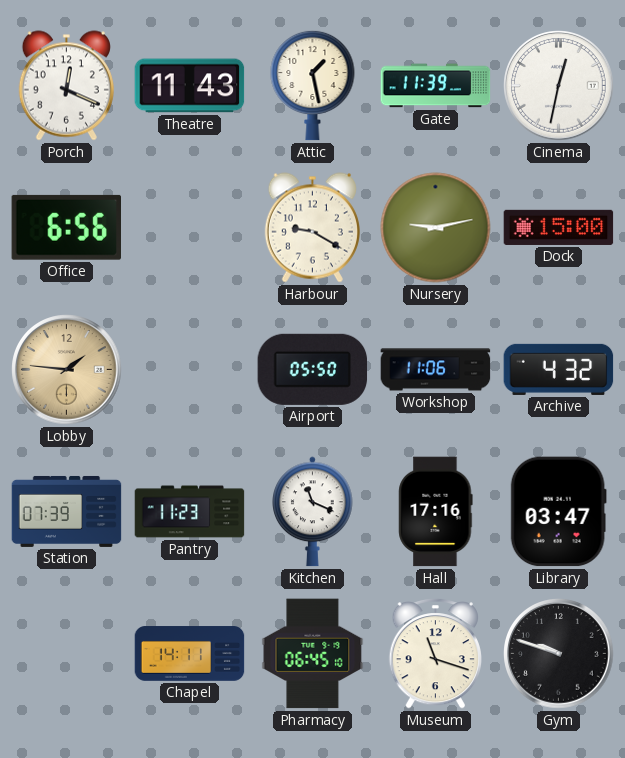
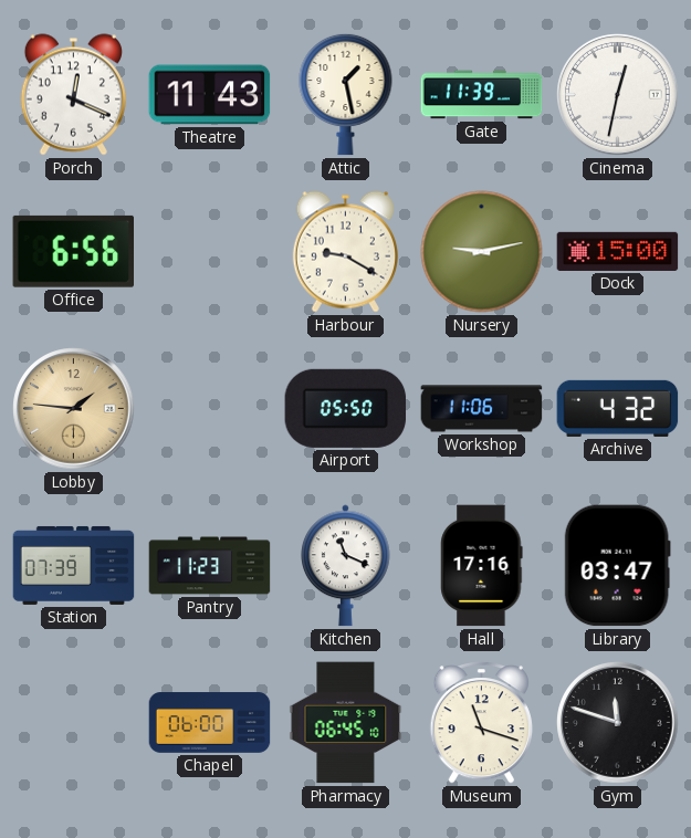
Chapel: 14:11 -> 06:00
Gym: 9:48 -> 11:48
